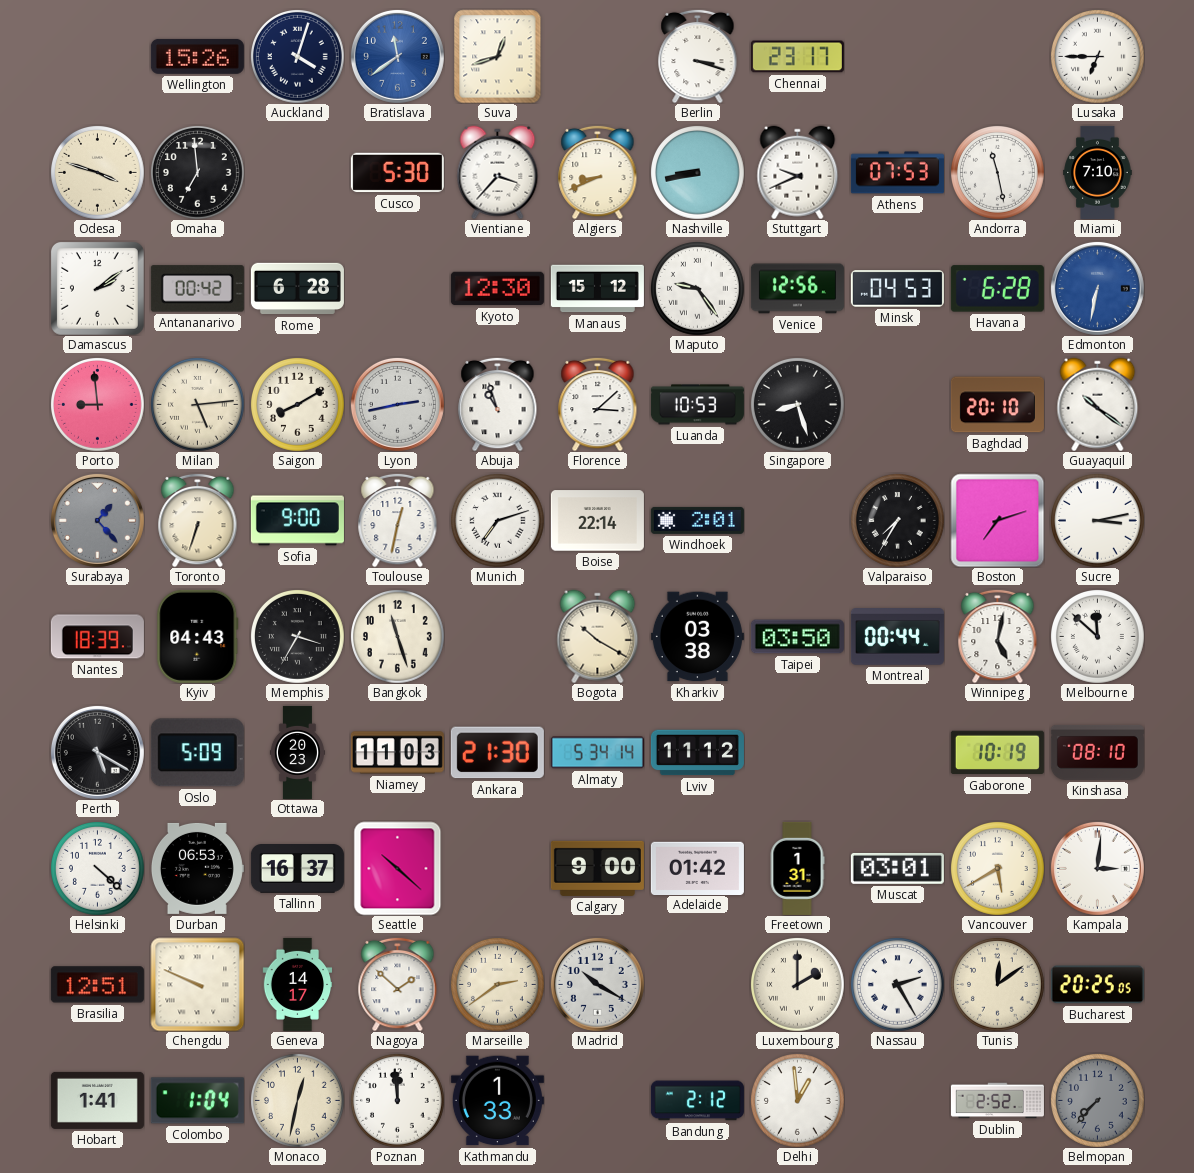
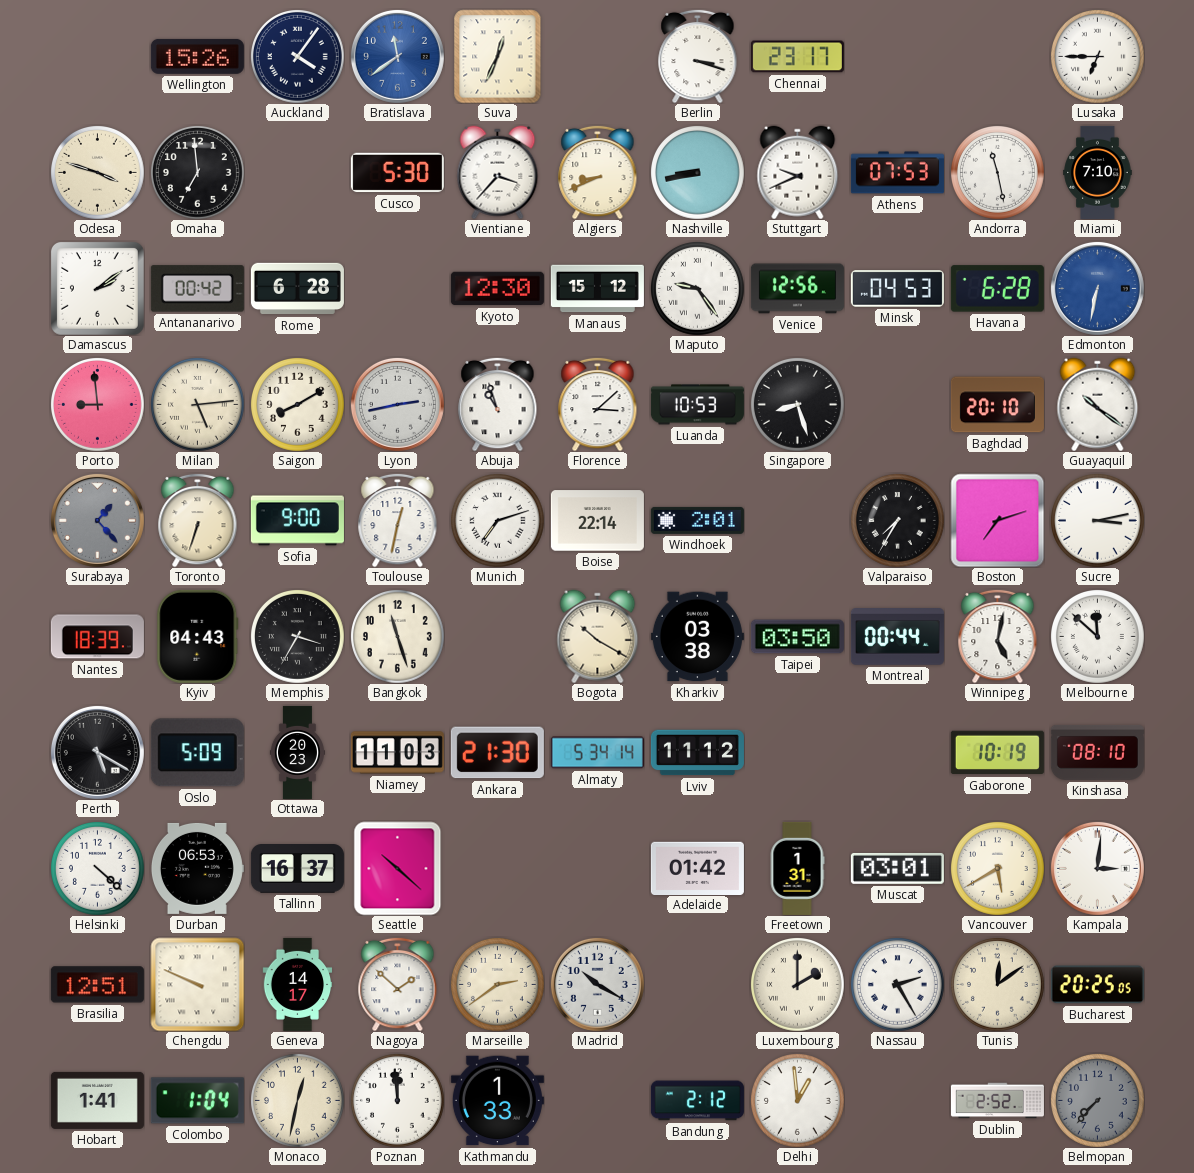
Auckland: 4:03 -> 4:06
Suva: 12:42 -> 12:34
Calgary: 9:00 -> none
